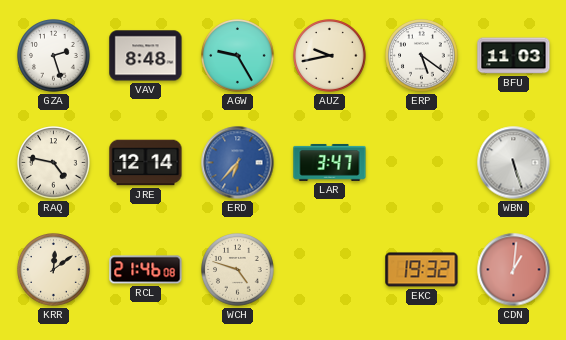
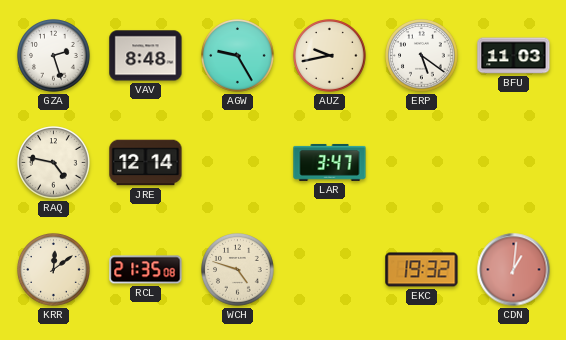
ERD: 6:37 -> none
WBN: 5:27 -> none
RCL: 21:46 -> 21:35
